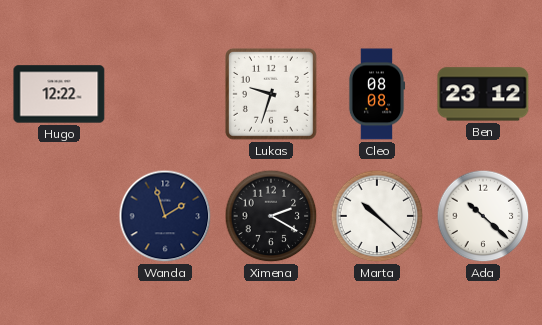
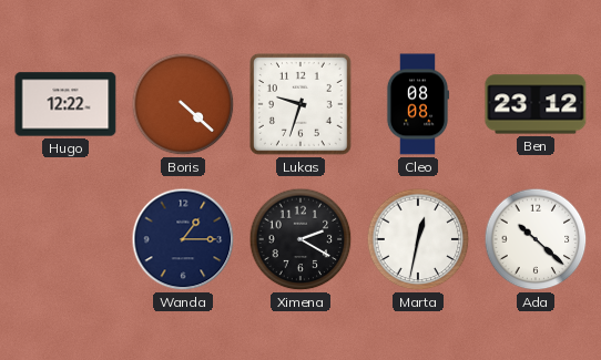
Boris: none -> 4:22
Wanda: 1:57 -> 1:15
Marta: 10:22 -> 12:32
